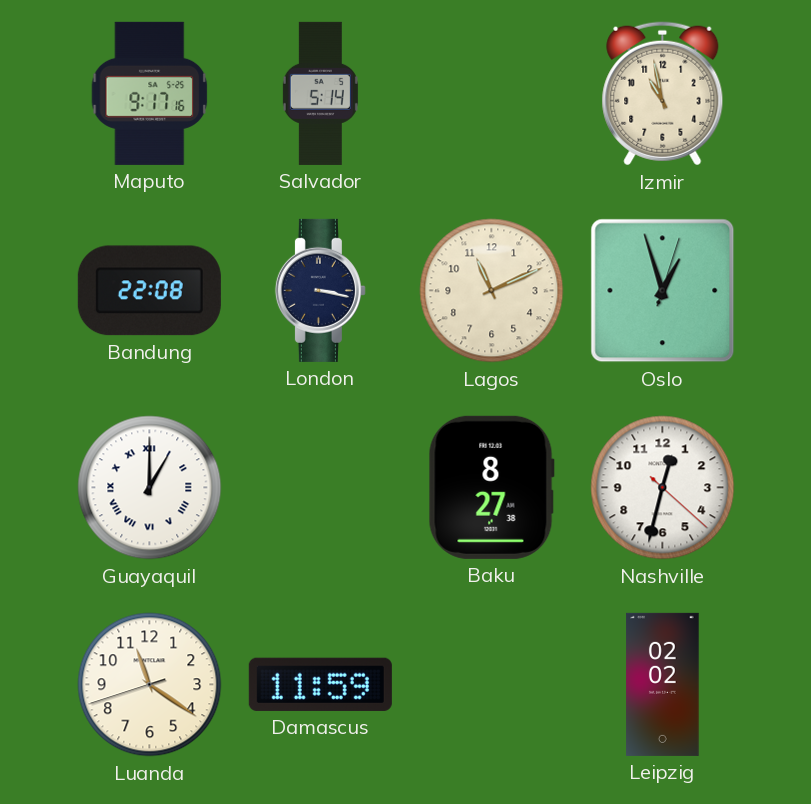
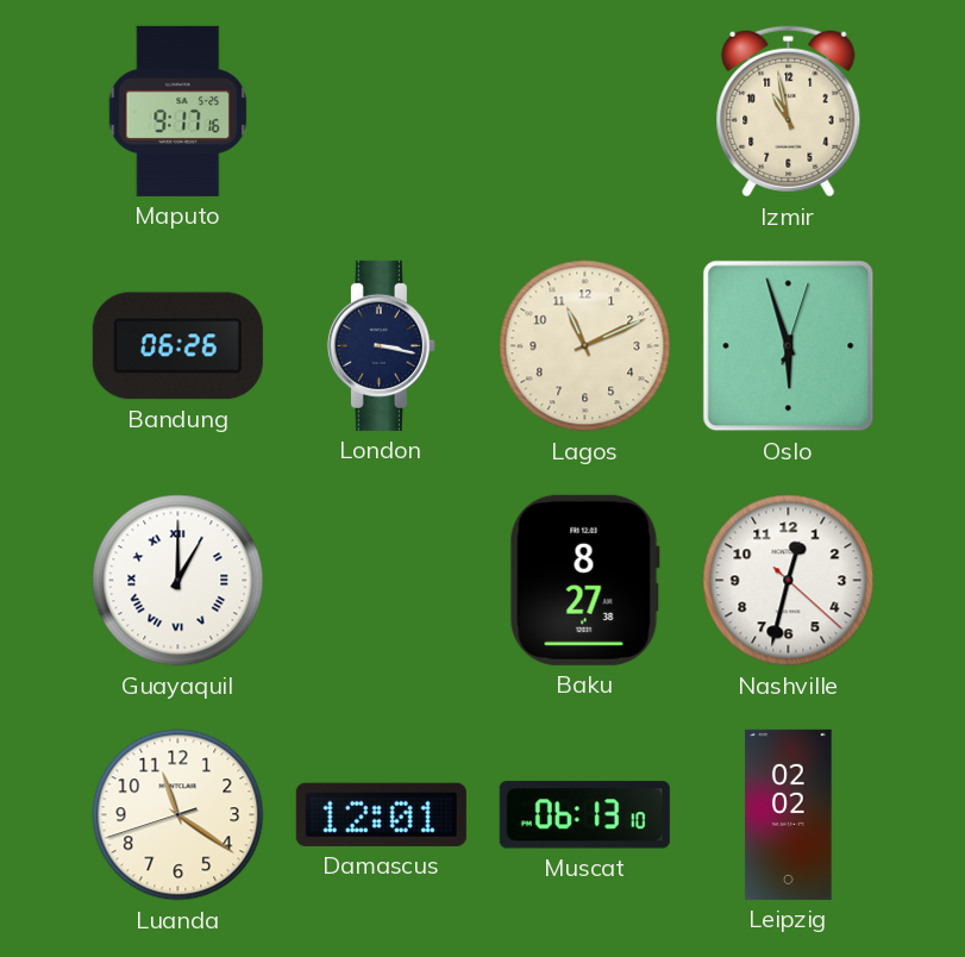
Salvador: 5:14 -> none
Bandung: 22:08 -> 06:26
Oslo: 12:57 -> 5:57
Damascus: 11:59 -> 12:01
Muscat: none -> 06:13
